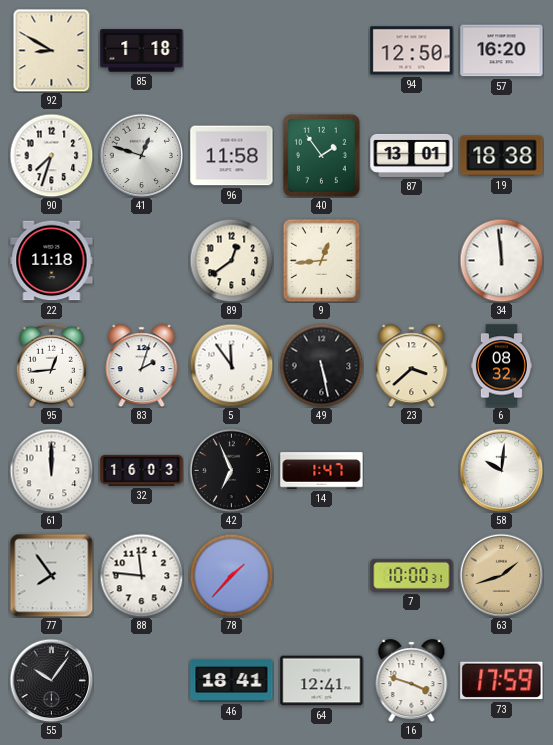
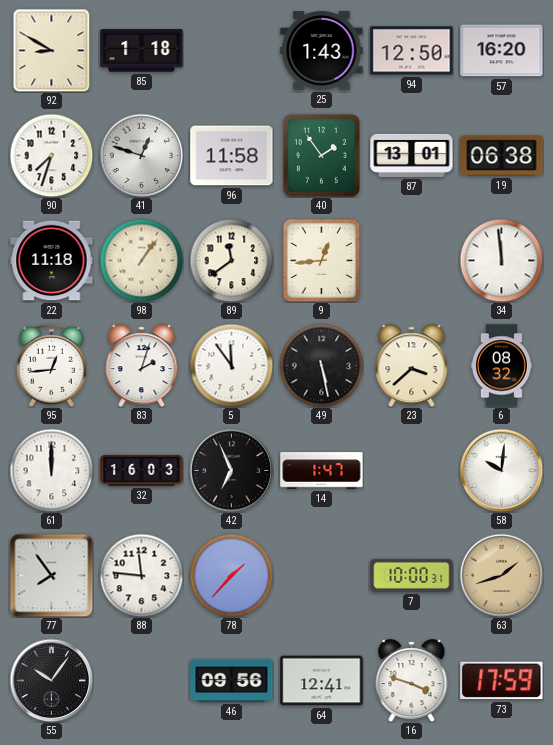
25: none -> 1:43
19: 18:38 -> 06:38
98: none -> 1:06
89: 12:39 -> 11:39
46: 18:41 -> 09:56
